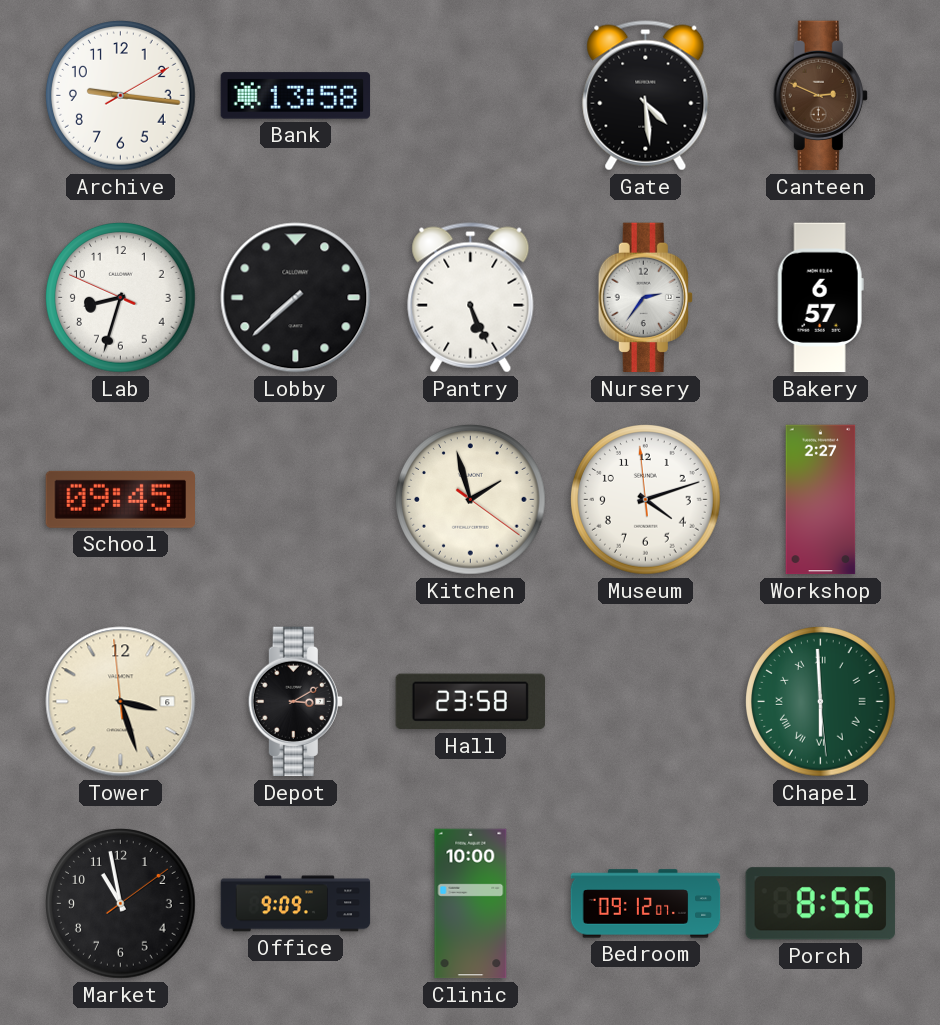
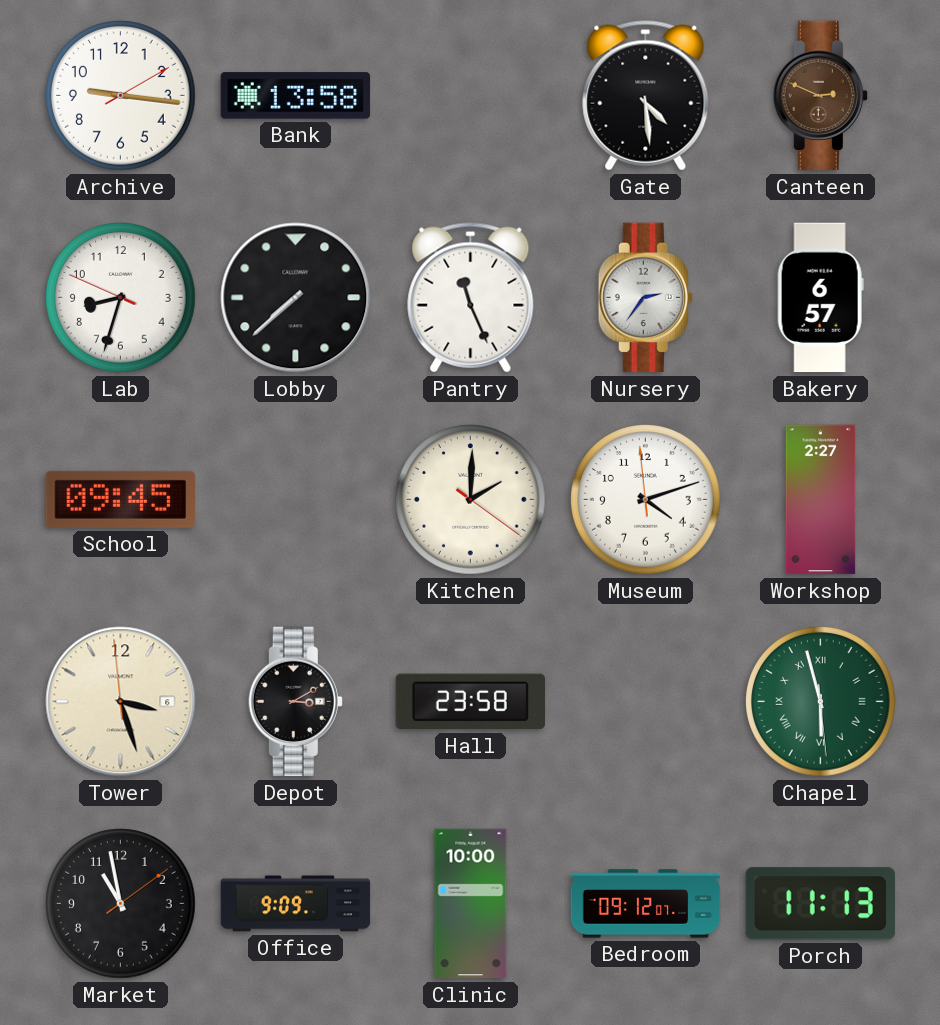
Pantry: 5:26 -> 11:26
Kitchen: 1:57 -> 2:00
Chapel: 5:59 -> 5:57
Porch: 8:56 -> 11:13
